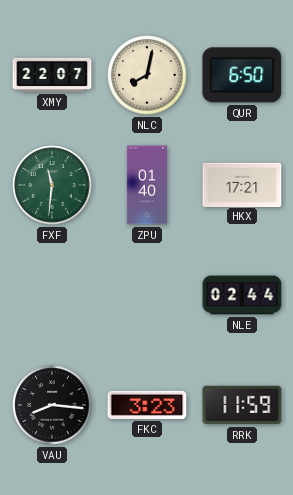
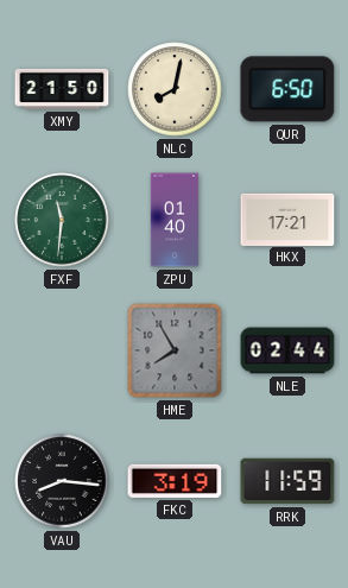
XMY: 22:07 -> 21:50
HME: none -> 7:55
FKC: 3:23 -> 3:19
